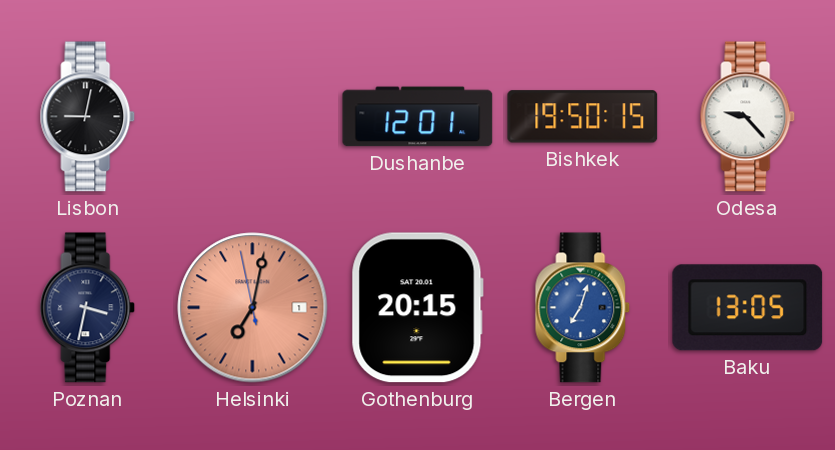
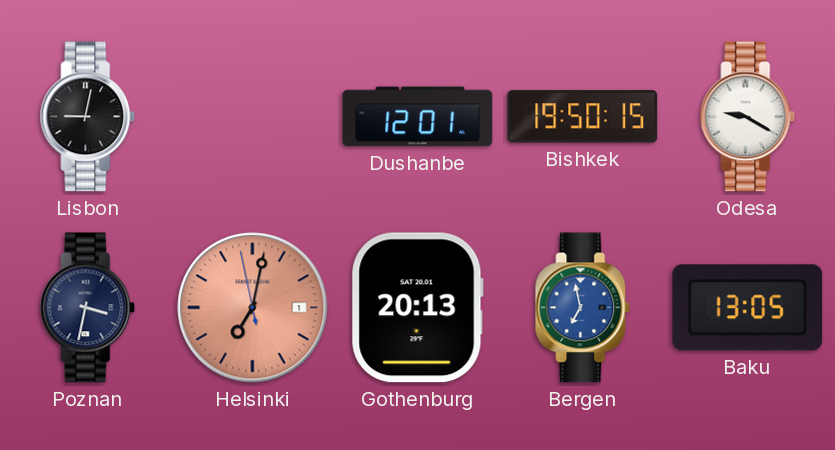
Odesa: 9:23 -> 9:20
Gothenburg: 20:15 -> 20:13
Bergen: 7:03 -> 6:58
